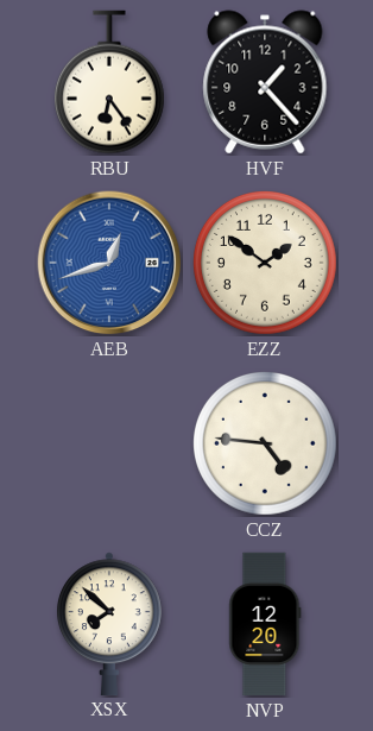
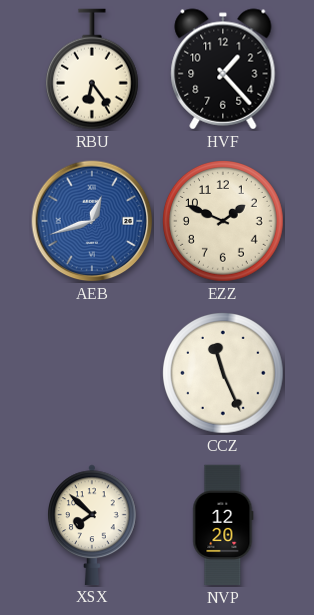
EZZ: 1:51 -> 1:49
CCZ: 4:46 -> 11:26
